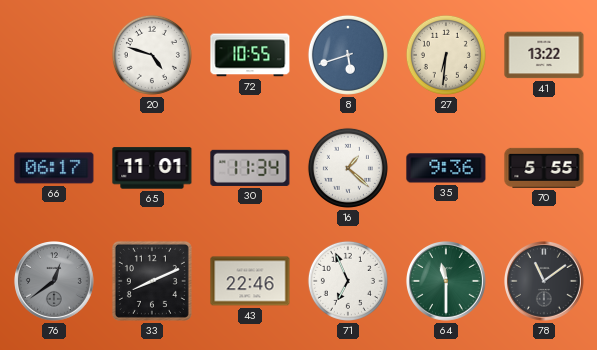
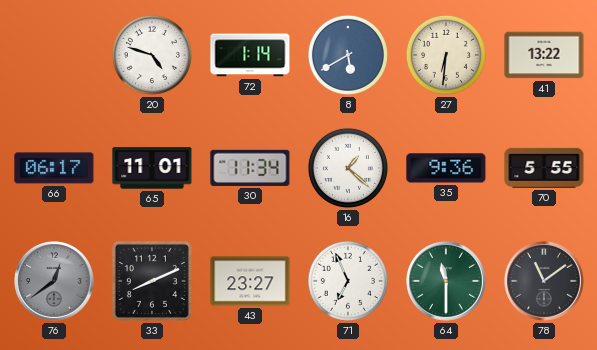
72: 10:55 -> 1:14
8: 5:42 -> 5:40
43: 22:46 -> 23:27
